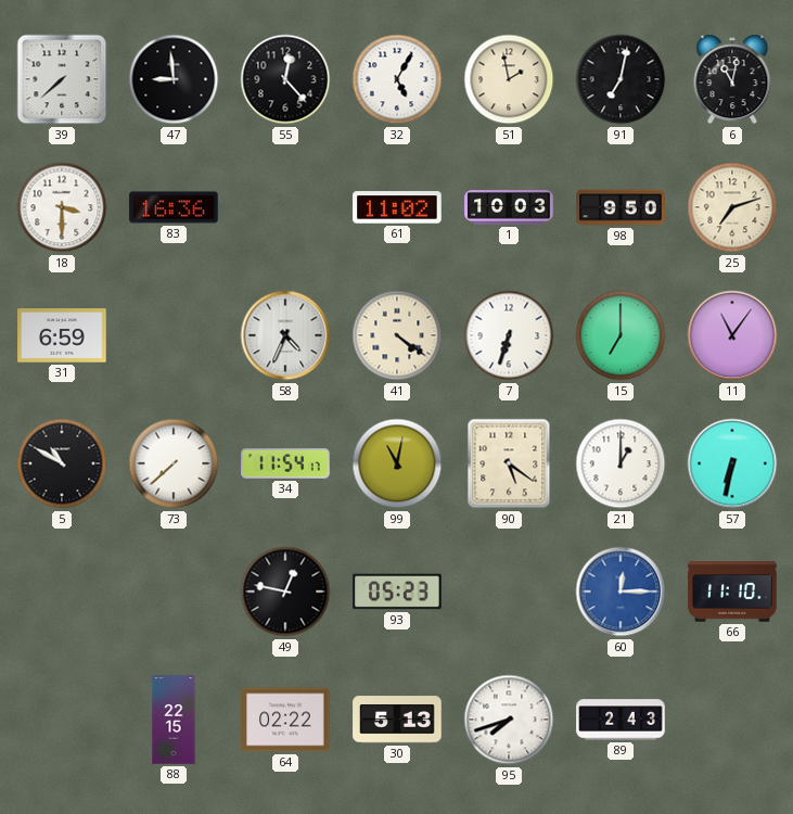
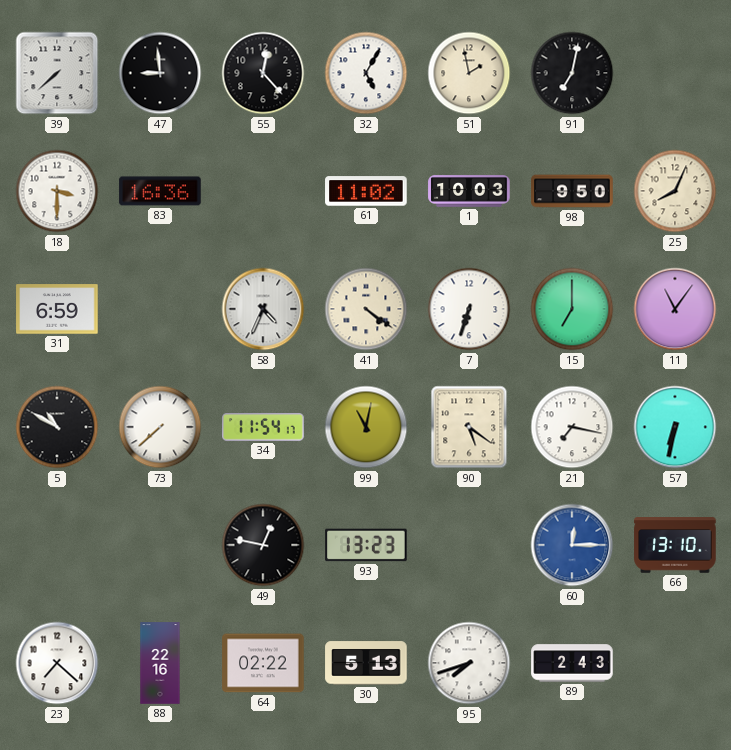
6: 11:02 -> none
25: 7:12 -> 8:04
21: 1:00 -> 7:17
93: 05:23 -> 13:23
66: 11:10 -> 13:10
23: none -> 7:22
88: 22:15 -> 22:16
